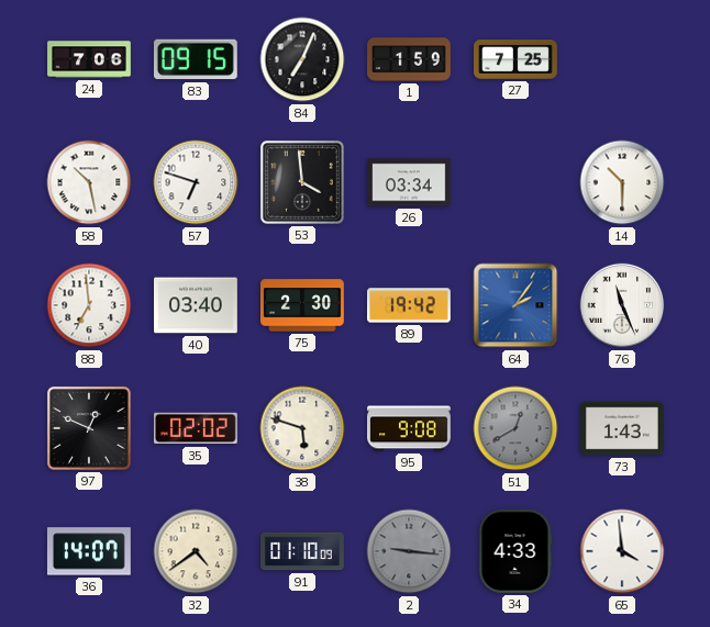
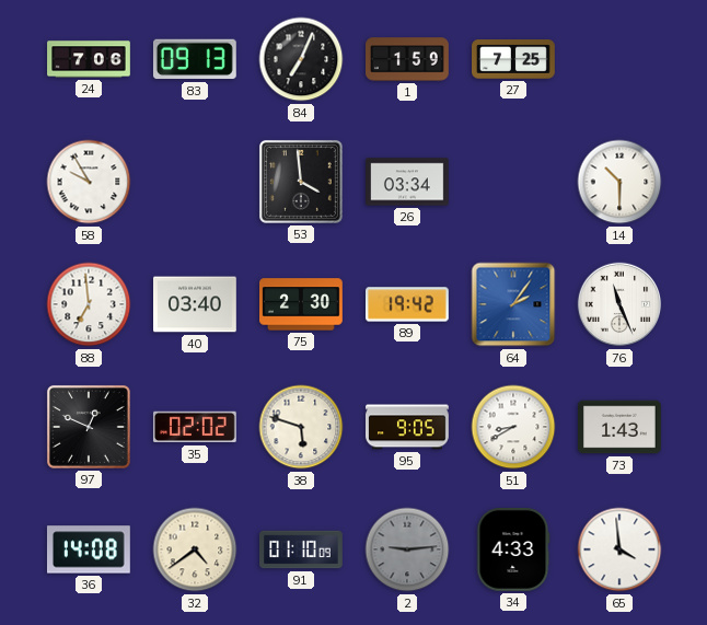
83: 09:15 -> 09:13
58: 10:28 -> 9:55
57: 6:48 -> none
95: 9:08 -> 9:05
51: 12:40 -> 8:40
51 dial: grey -> white
36: 14:07 -> 14:08
2: 9:16 -> 9:14
